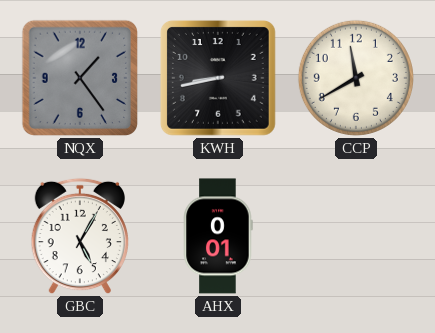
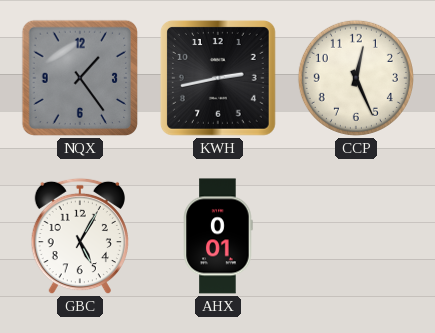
KWH: 8:43 -> 2:43
CCP: 11:40 -> 12:26
